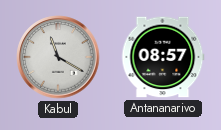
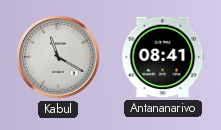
Antananarivo: 08:57 -> 08:41
